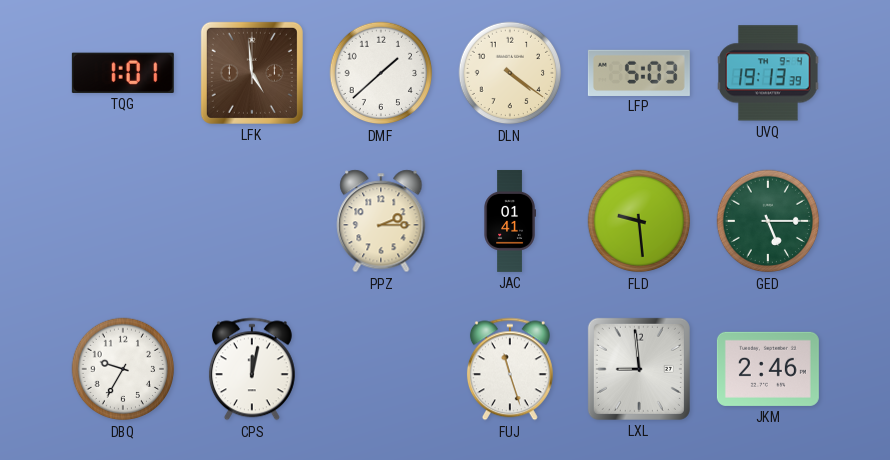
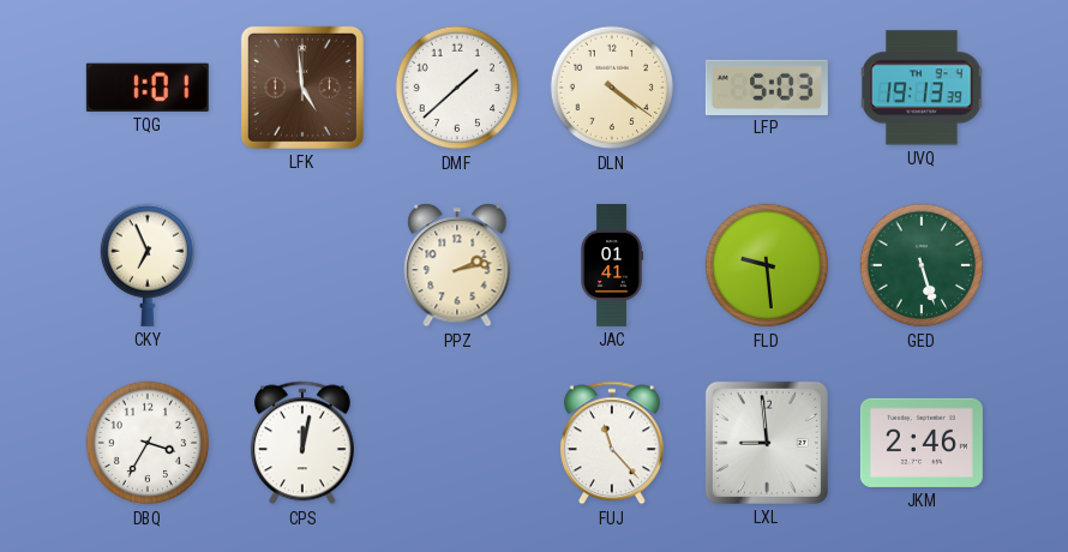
CKY: none -> 6:56
PPZ: 2:15 -> 2:13
GED: 5:15 -> 5:27
DBQ: 9:35 -> 3:35
FUJ: 11:27 -> 11:23
